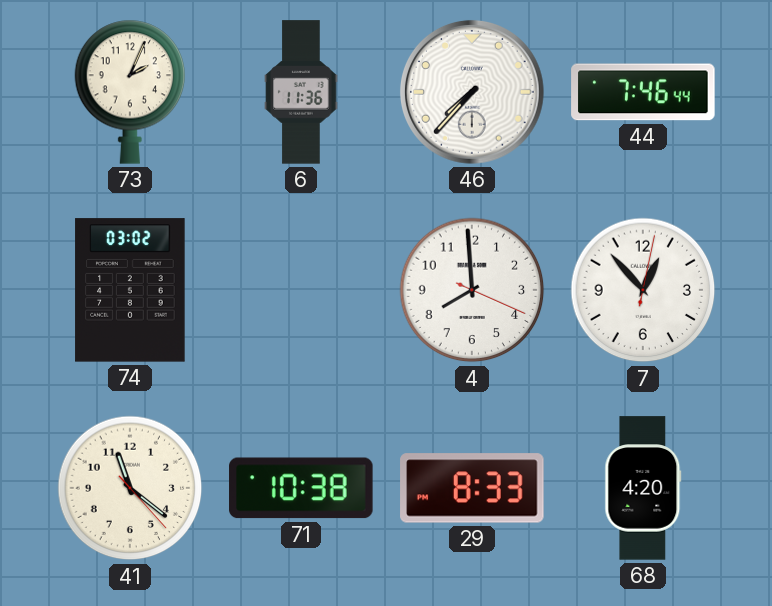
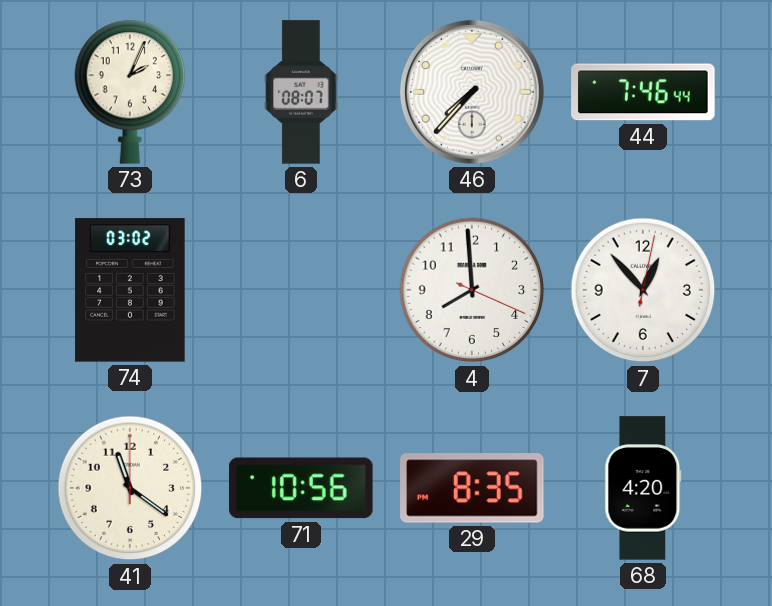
6: 11:36 -> 08:07
41: 11:21:23 -> 11:21:00
71: 10:38 -> 10:56
29: 8:33 -> 8:35
